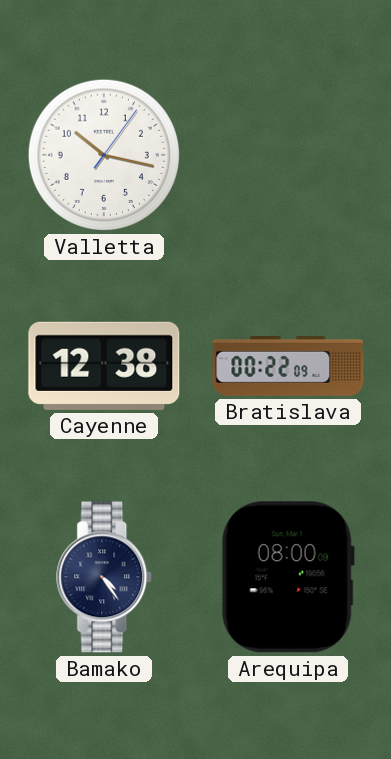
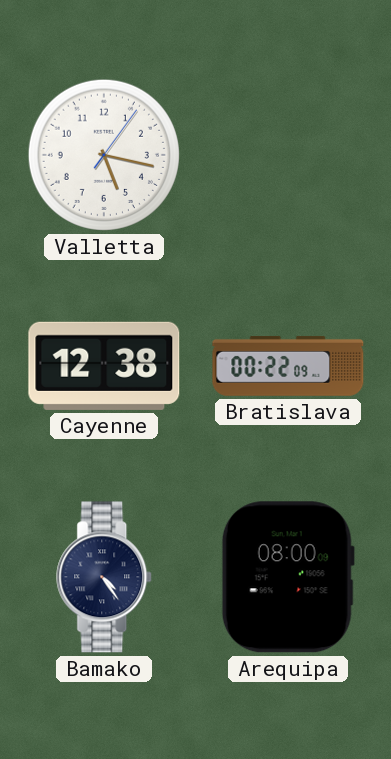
Valletta: 10:17 -> 5:17
